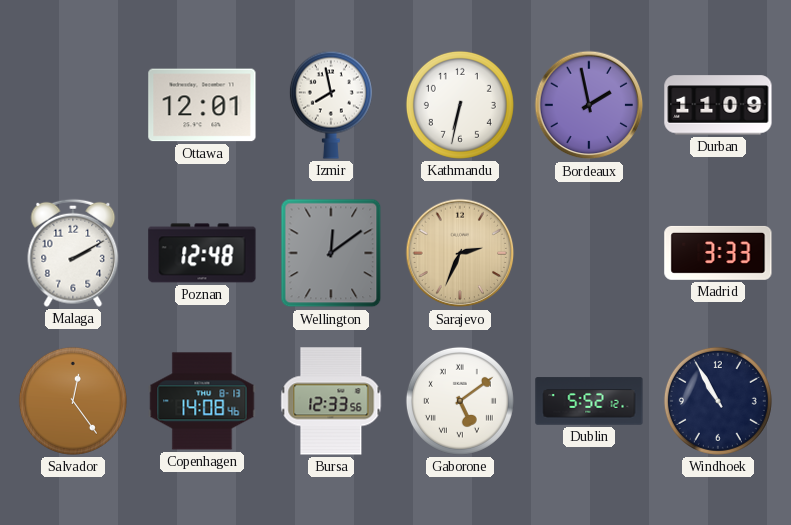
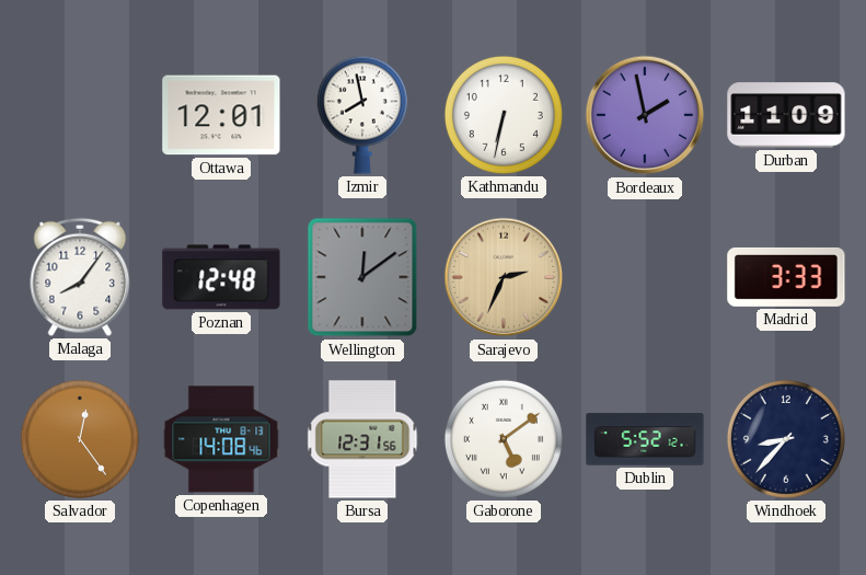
Malaga: 2:10 -> 8:06
Bursa: 12:33 -> 12:31
Windhoek: 10:55 -> 8:37
